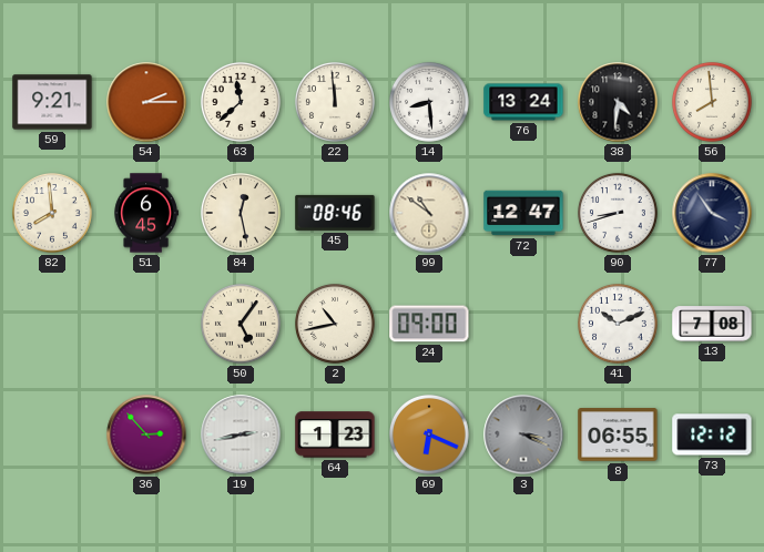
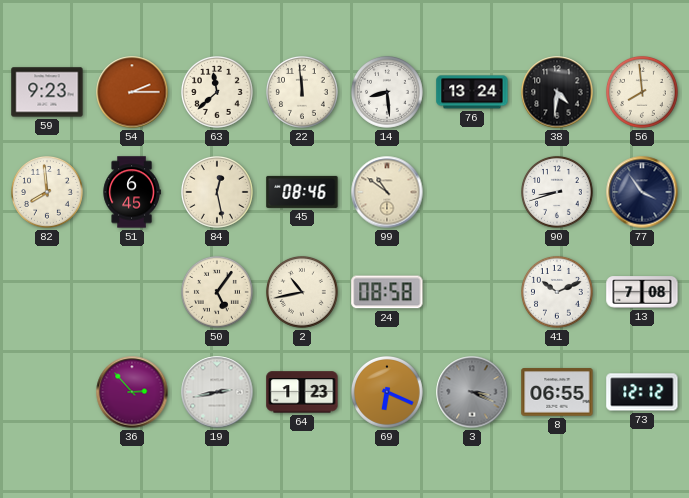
59: 9:21 -> 9:23
72: 12:47 -> none
24: 09:00 -> 08:58
